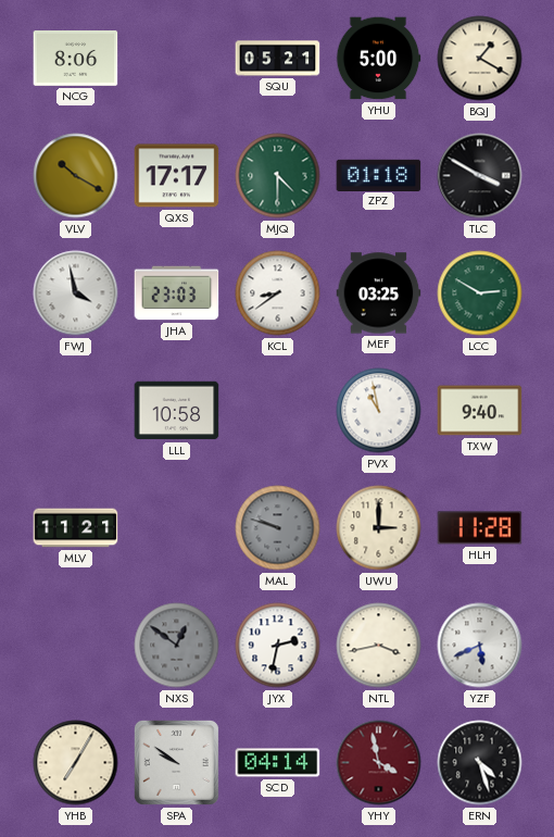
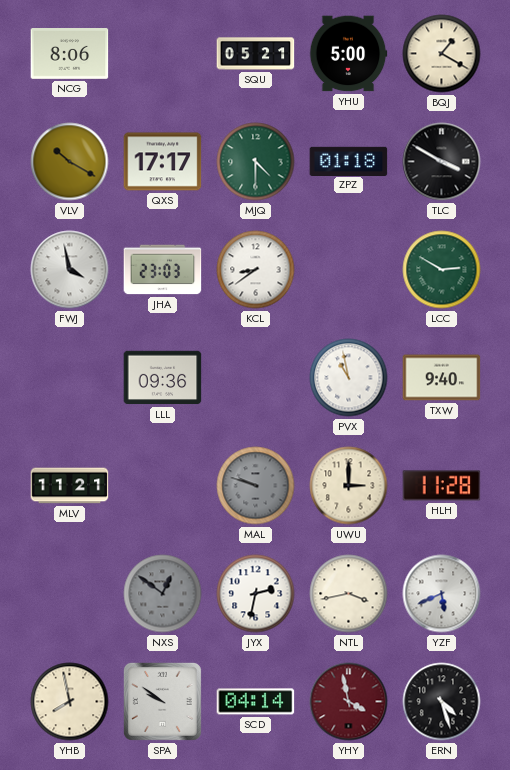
MEF: 03:25 -> none
LLL: 10:58 -> 09:36
YHB: 7:05 -> 7:58
